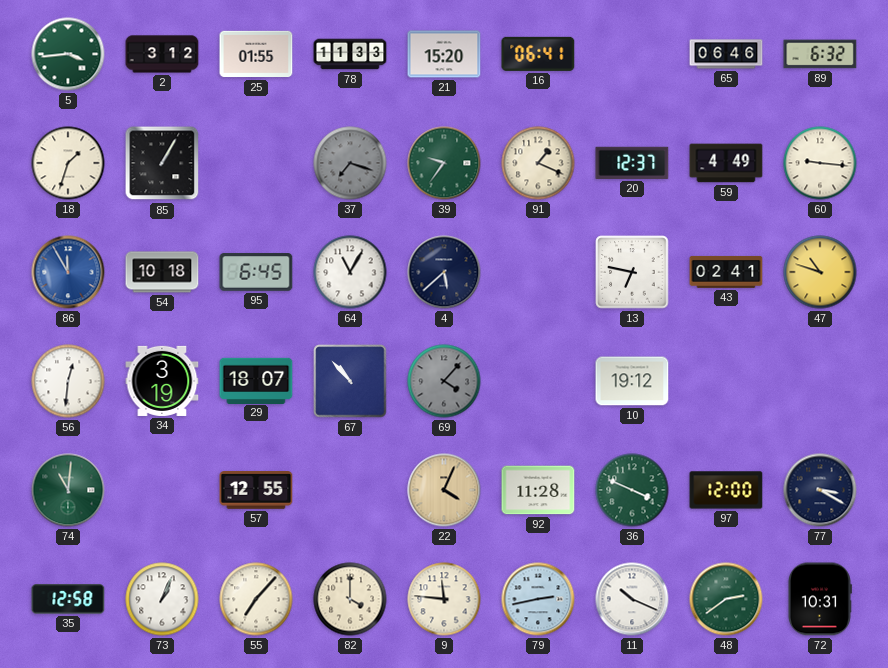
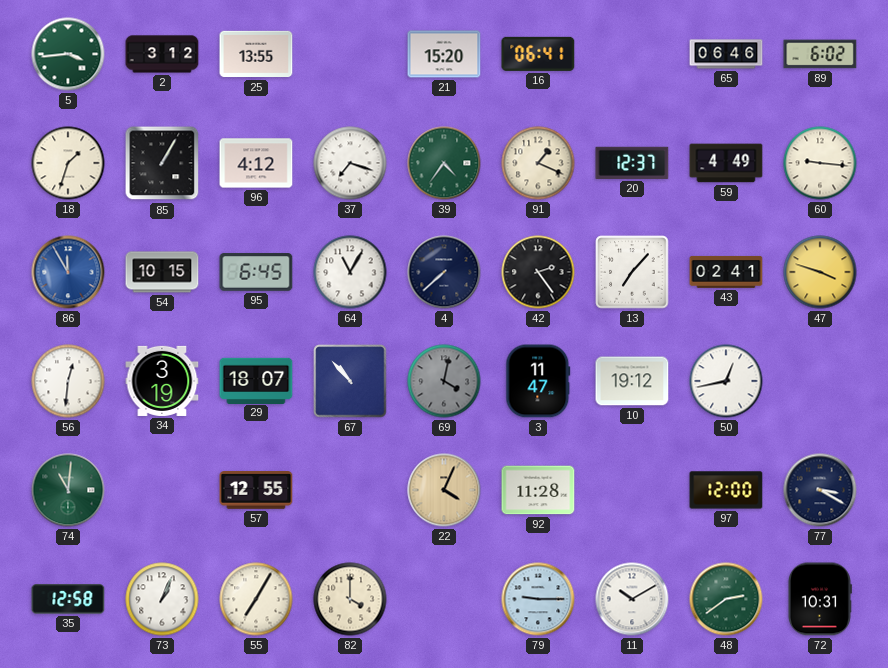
25: 01:55 -> 13:55
78: 11:33 -> none
89: 6:32 -> 6:02
96: none -> 4:12
37 dial: grey -> white
39: 9:36 -> 4:36
54: 10:18 -> 10:15
4: 5:38 -> 7:38
42: none -> 2:24
13: 6:47 -> 7:07
47: 10:48 -> 3:48
69: 4:07 -> 4:02
3: none -> 11:47
50: none -> 12:43
36: 3:49 -> none
55: 7:07 -> 7:05
9: 11:46 -> none
79: 2:43 -> 9:15
11: 10:19 -> 10:10
